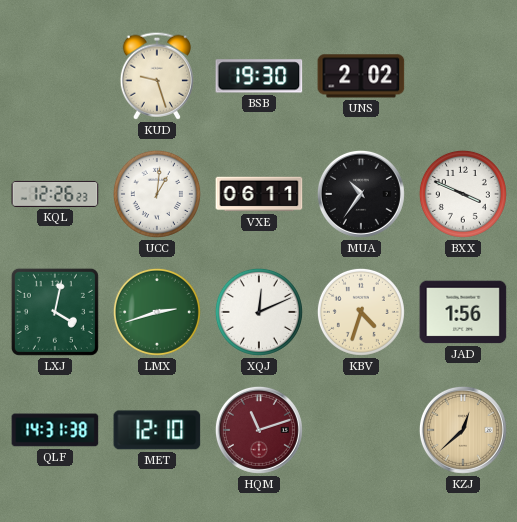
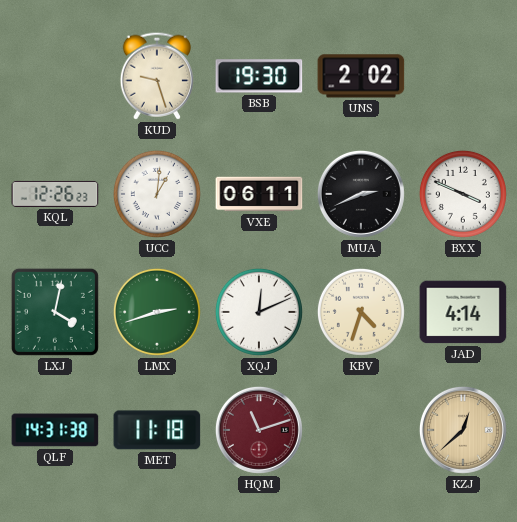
MUA: 10:36 -> 2:41
JAD: 1:56 -> 4:14
MET: 12:10 -> 11:18
